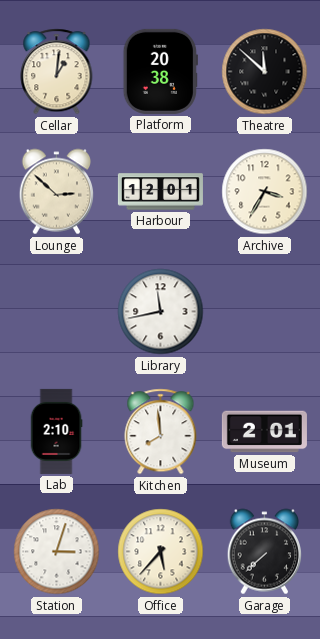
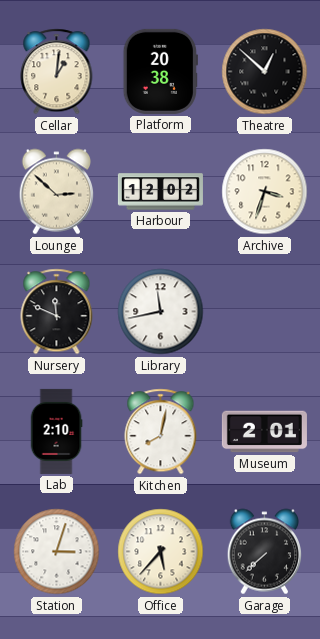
Theatre: 11:52 -> 12:52
Harbour: 12:01 -> 12:02
Archive: 3:35 -> 3:33
Nursery: none -> 11:49
Kitchen: 7:59 -> 8:02
